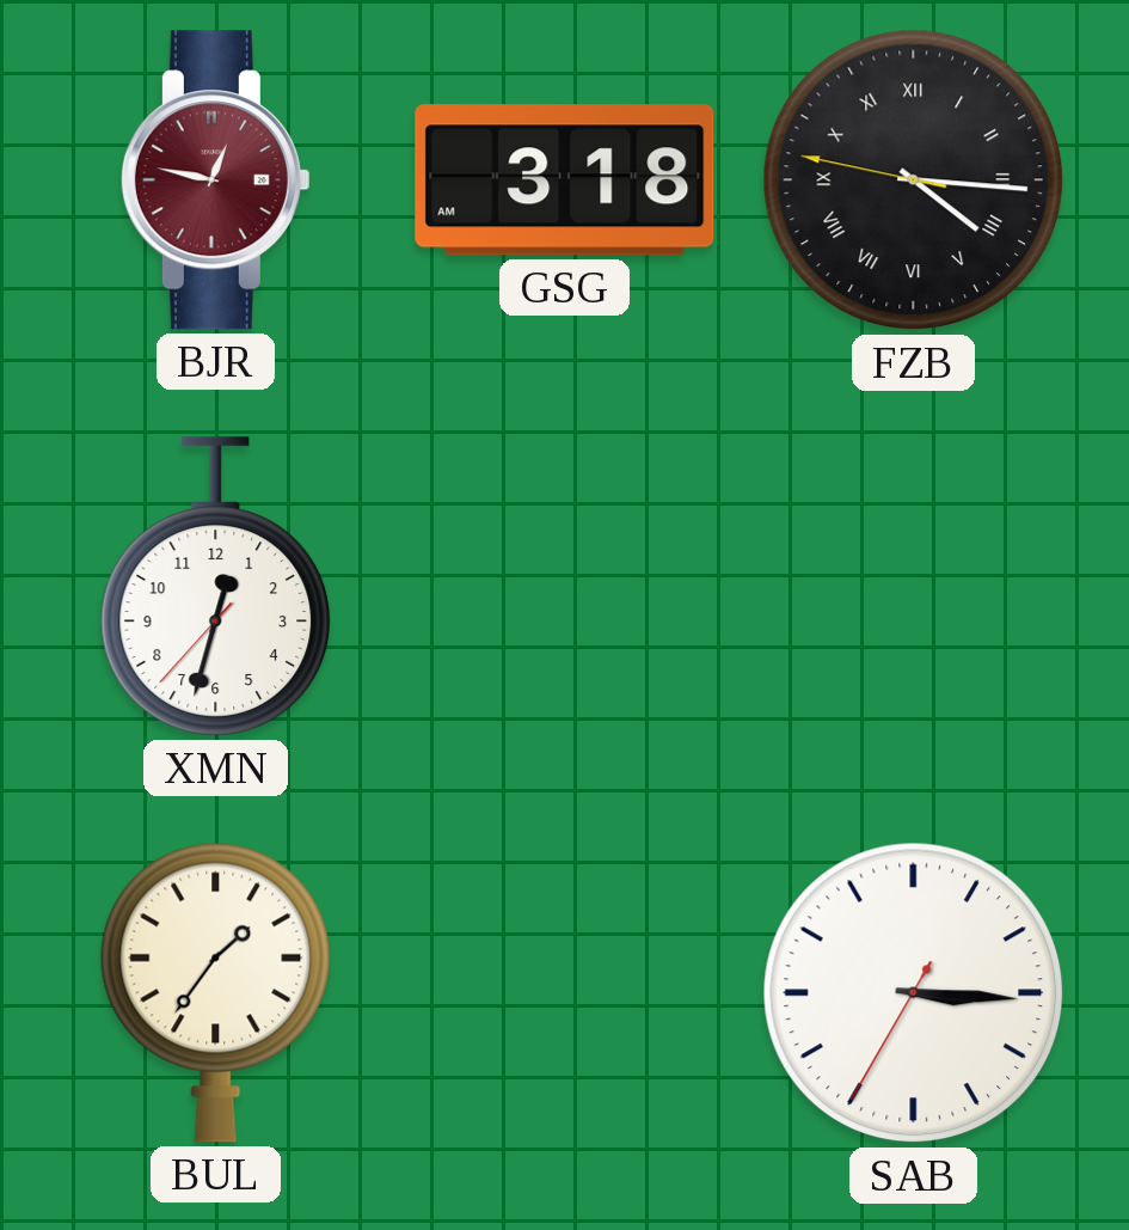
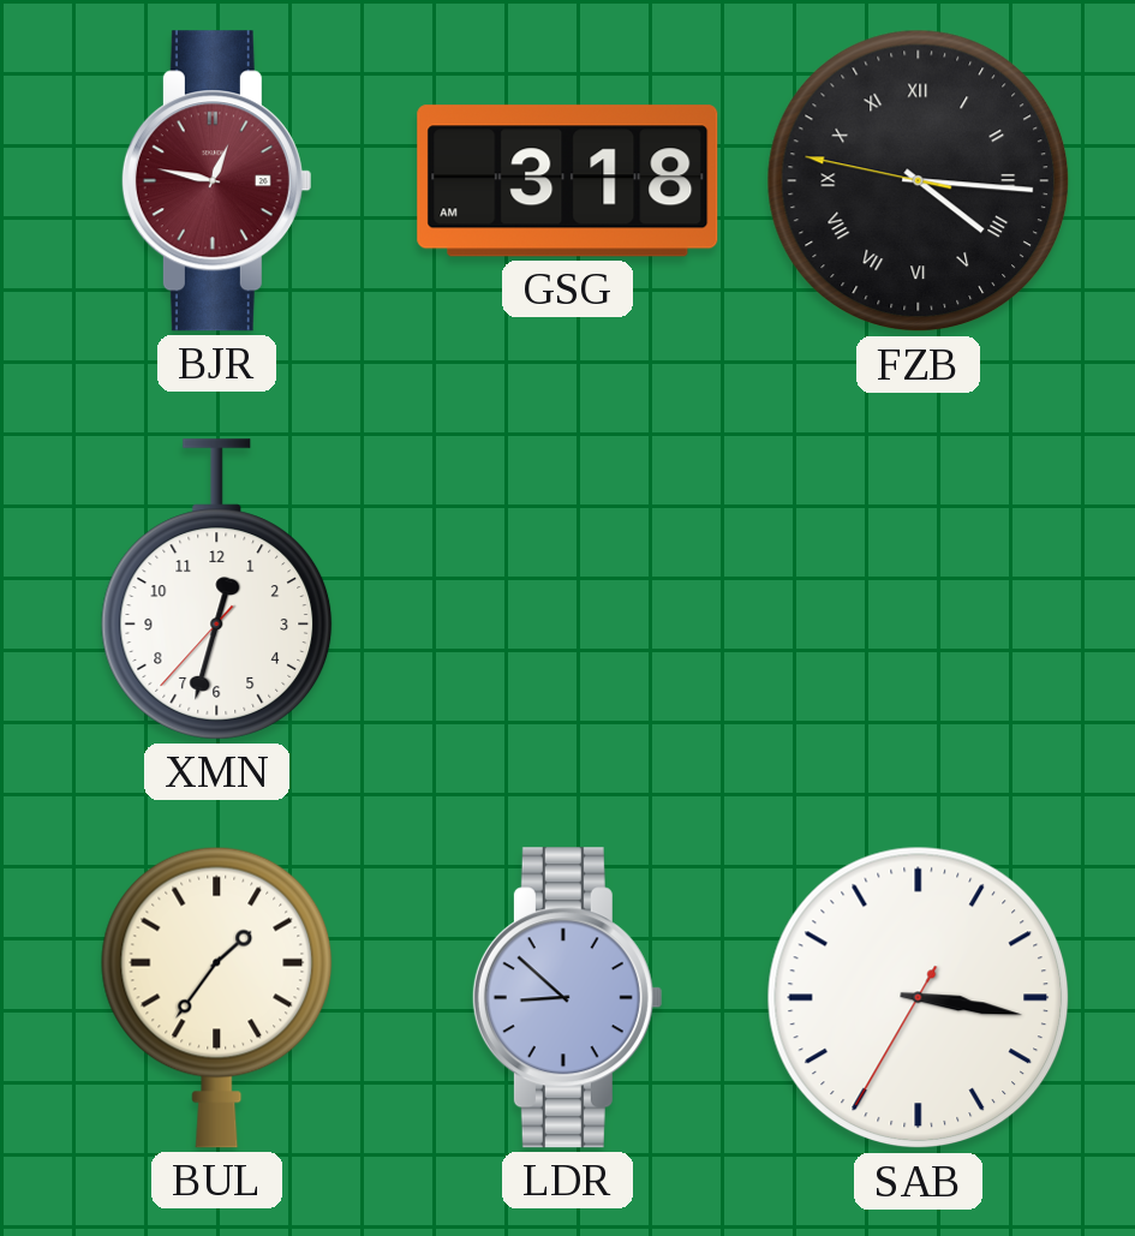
LDR: none -> 8:52
SAB: 3:15 -> 3:16
